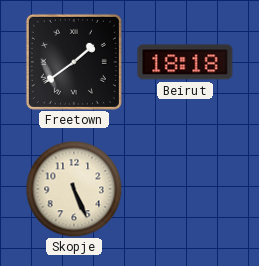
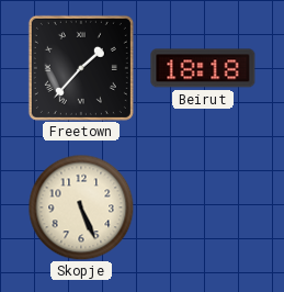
Freetown: 1:39 -> 1:37
